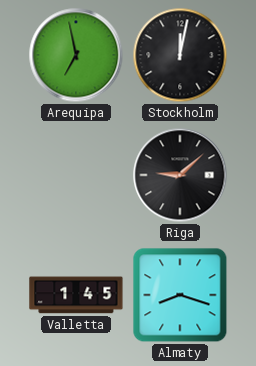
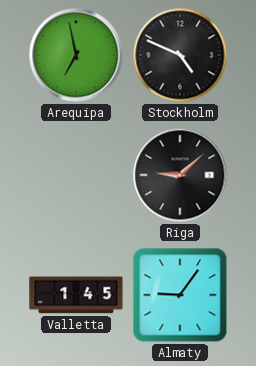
Stockholm: 12:02 -> 4:49
Almaty: 8:18 -> 9:06
